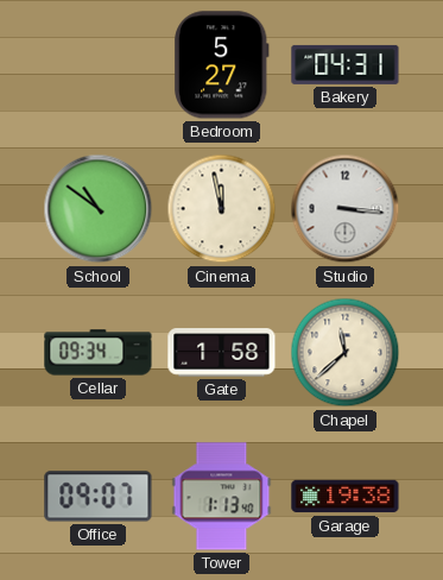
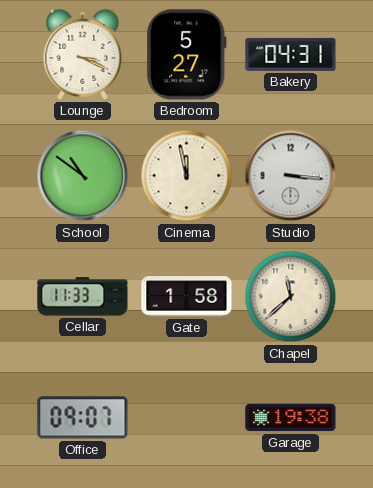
Lounge: none -> 3:19
Cellar: 09:34 -> 11:33
Tower: 1:13 -> none
